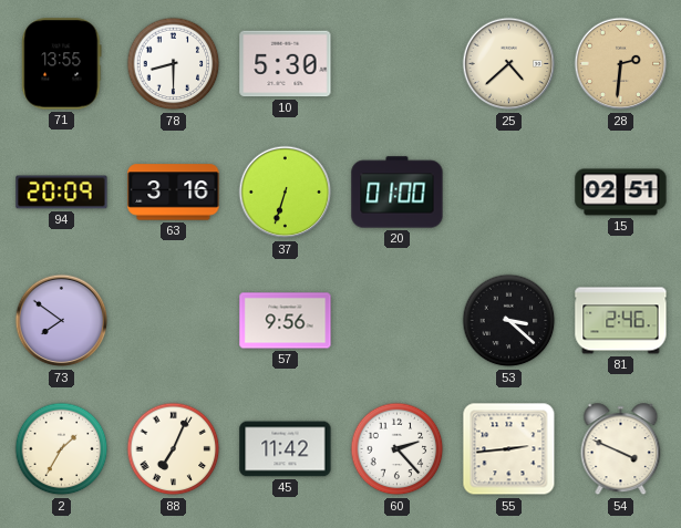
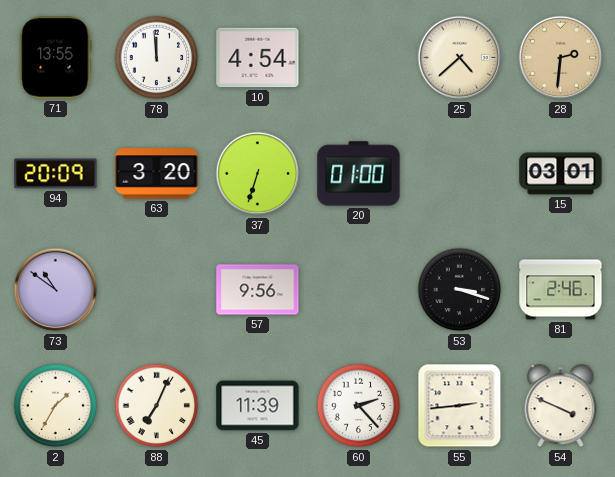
78: 8:30 -> 11:59
10: 5:30 -> 4:54
63: 3:16 -> 3:20
15: 02:51 -> 03:01
73: 7:51 -> 10:51
53: 3:22 -> 3:18
45: 11:42 -> 11:39
